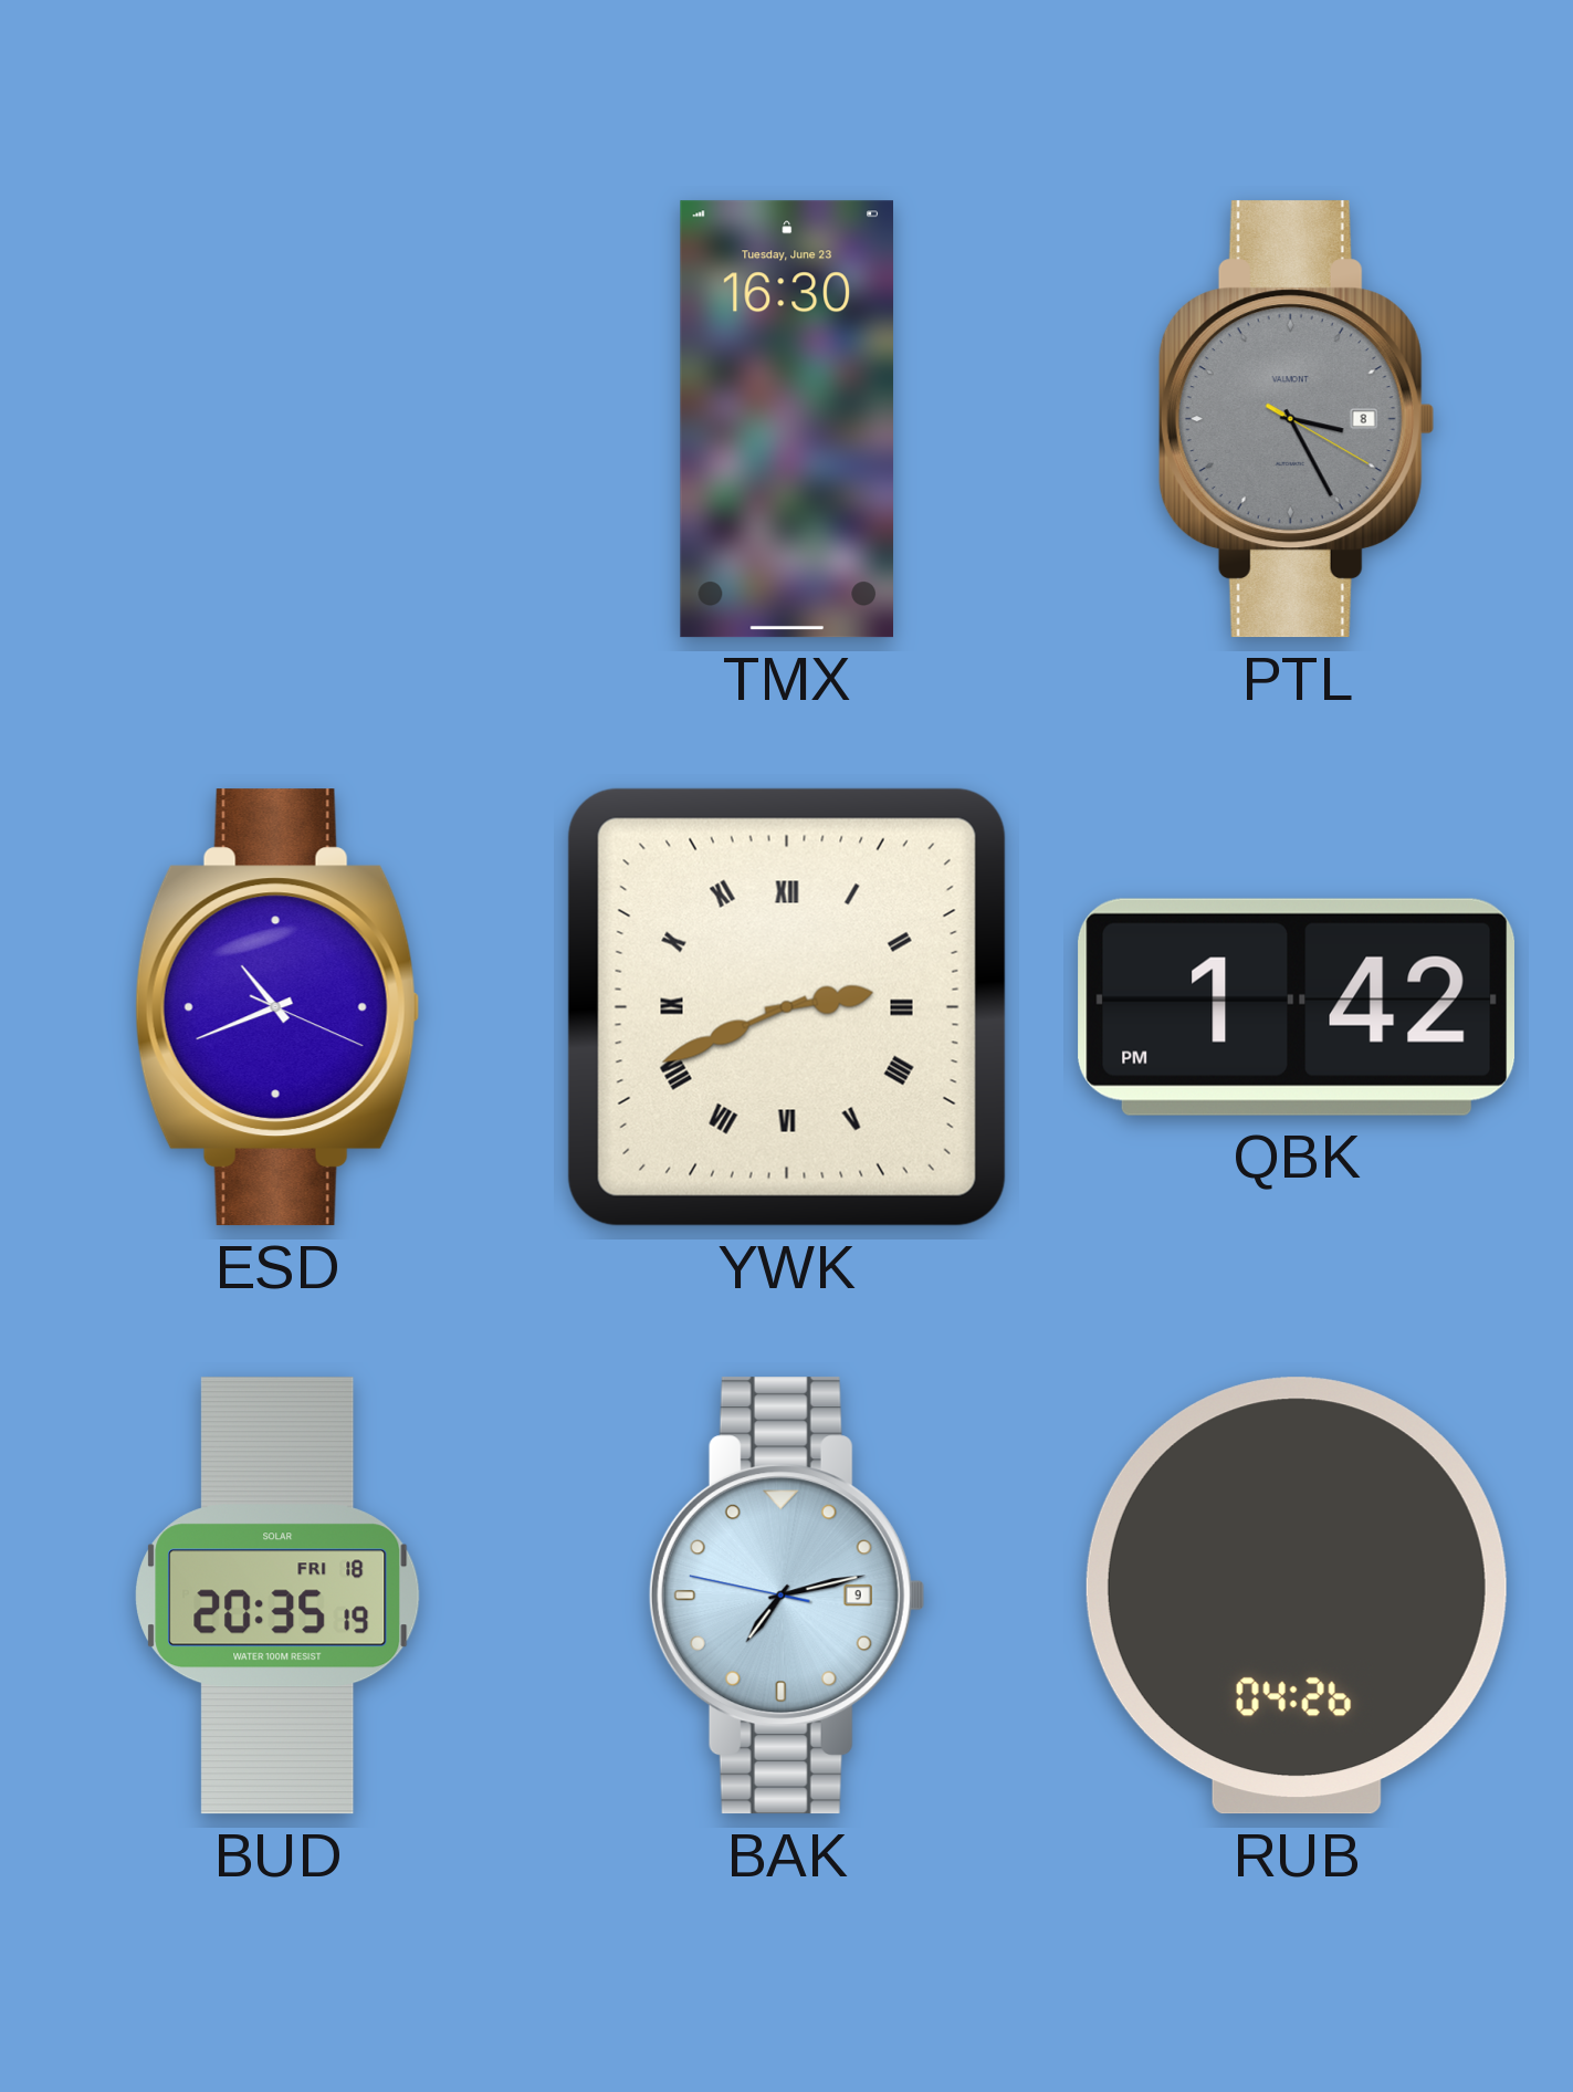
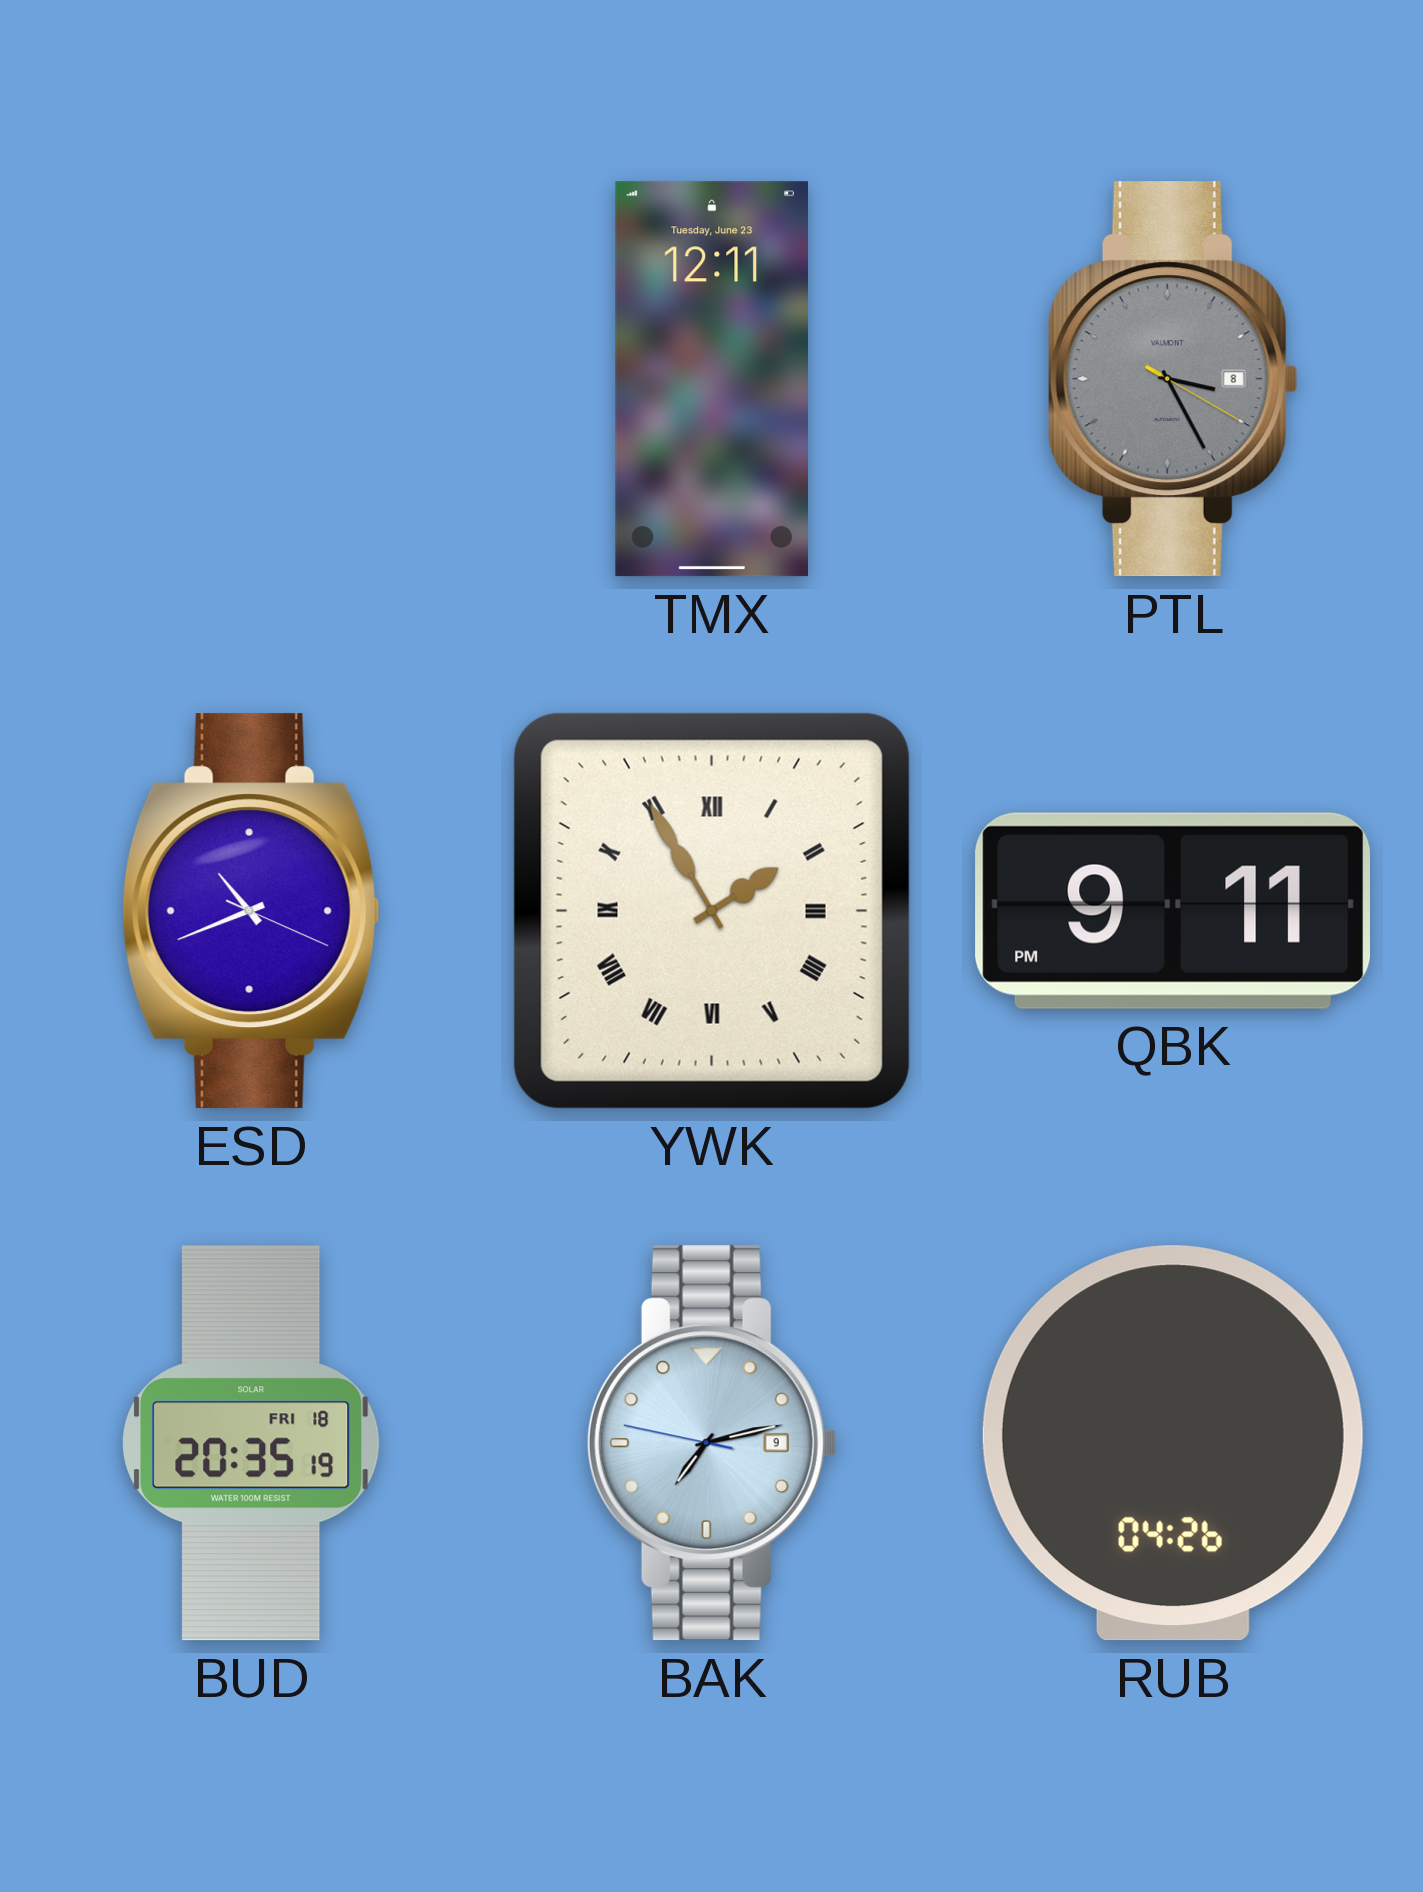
TMX: 16:30 -> 12:11
YWK: 2:41 -> 1:55
QBK: 1:42 -> 9:11
